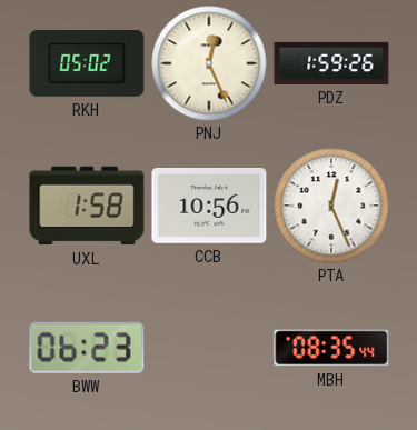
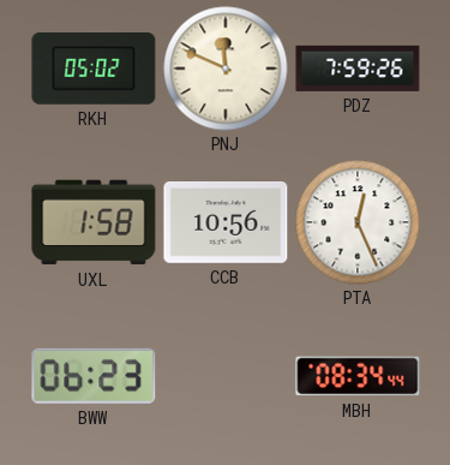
PNJ: 12:26 -> 11:49
PDZ: 1:59 -> 7:59
MBH: 08:35 -> 08:34
